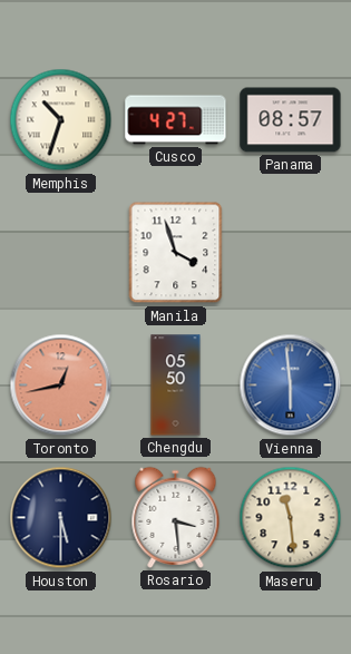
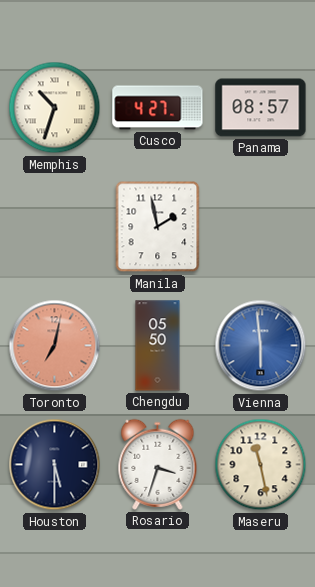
Manila: 3:57 -> 1:58
Toronto: 12:43 -> 7:02
Rosario: 3:29 -> 3:33
Maseru: 11:29 -> 11:28
